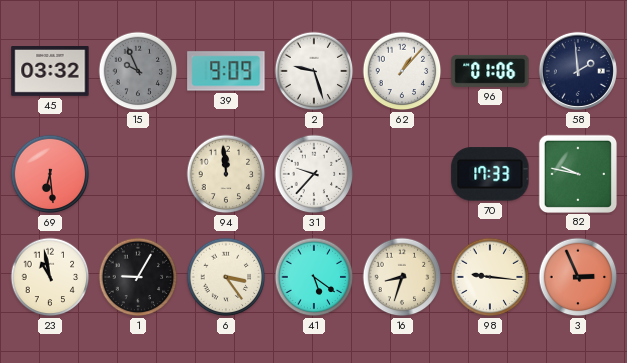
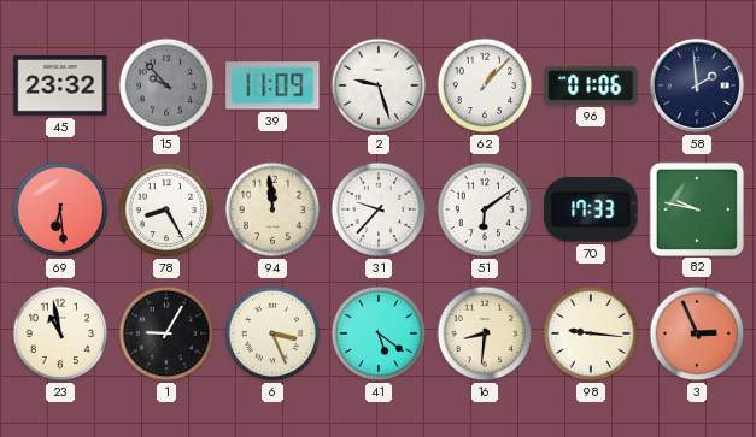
45: 03:32 -> 23:32
15: 9:56 -> 9:53
39: 9:09 -> 11:09
78: none -> 8:25
51: none -> 6:09
6: 3:24 -> 3:26
16: 8:33 -> 8:31
